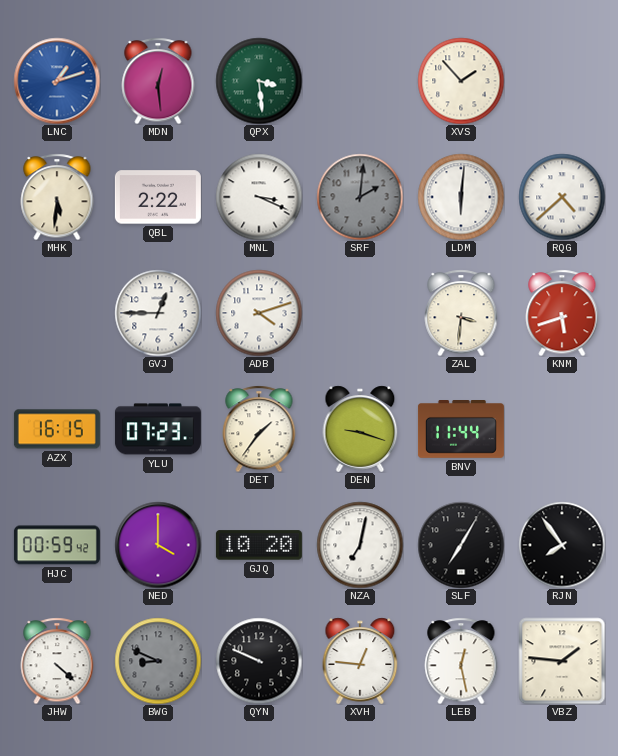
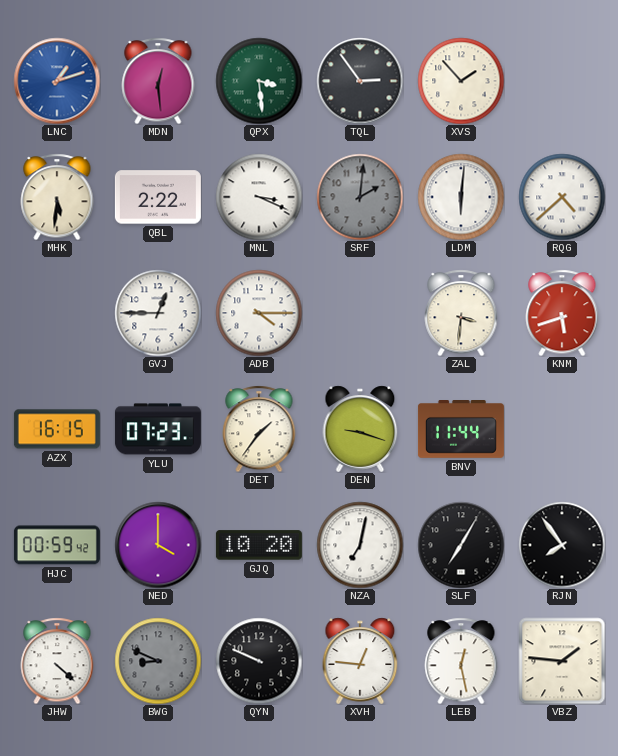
TQL: none -> 2:54
ADB: 4:12 -> 4:15
